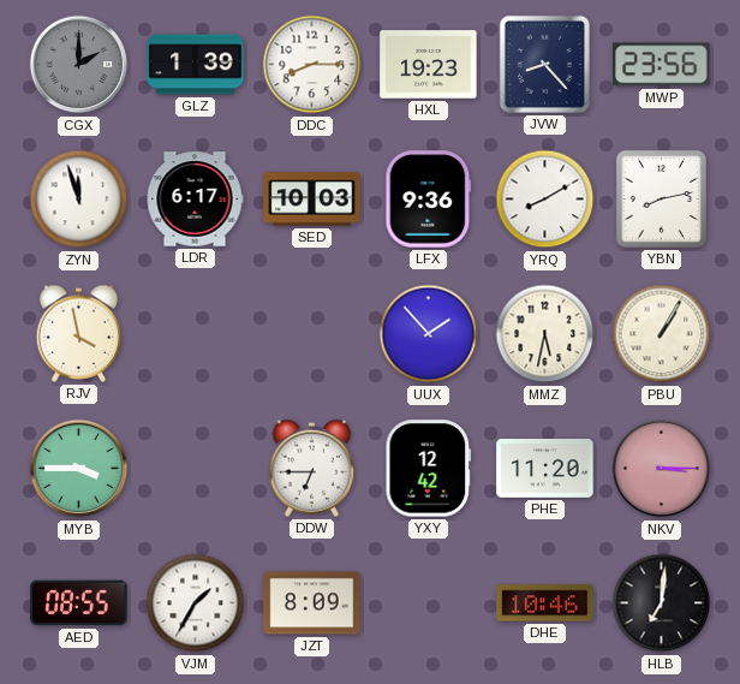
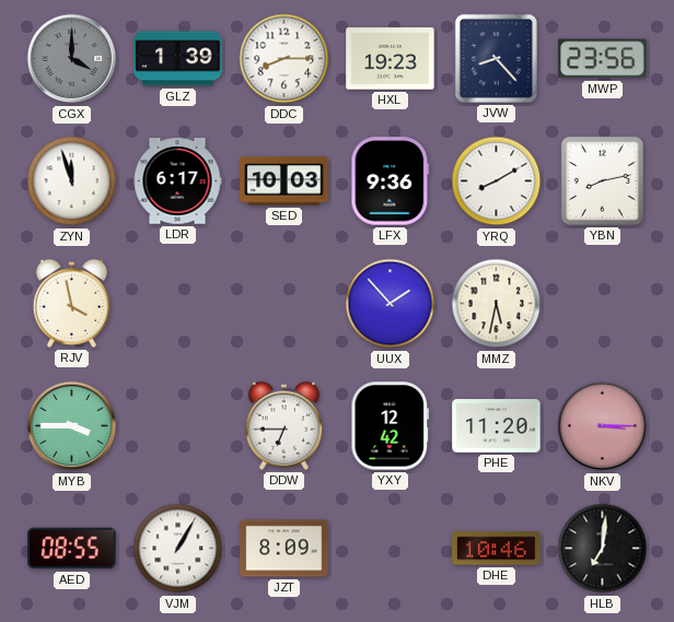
CGX: 2:00 -> 4:00
PBU: 1:05 -> none
VJM: 1:35 -> 1:05
